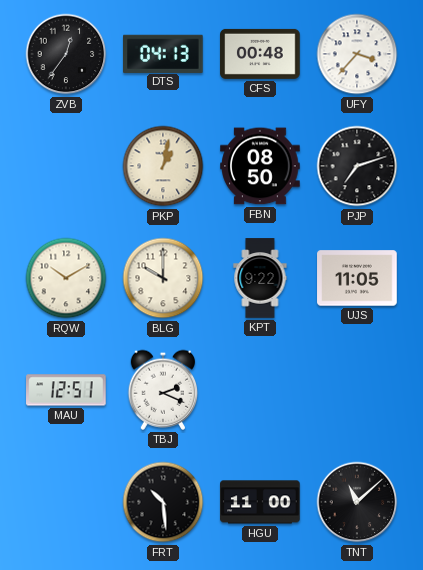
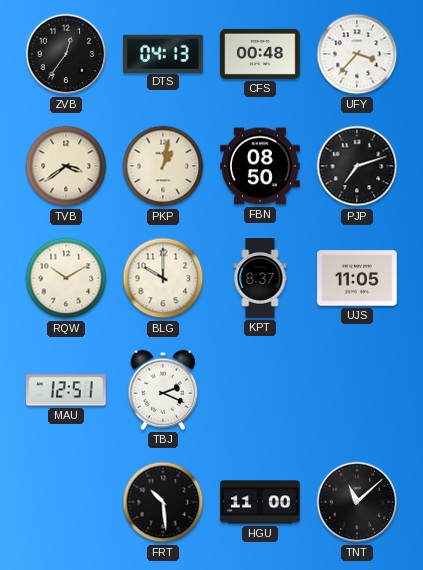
TVB: none -> 3:39
KPT: 9:22 -> 8:37
